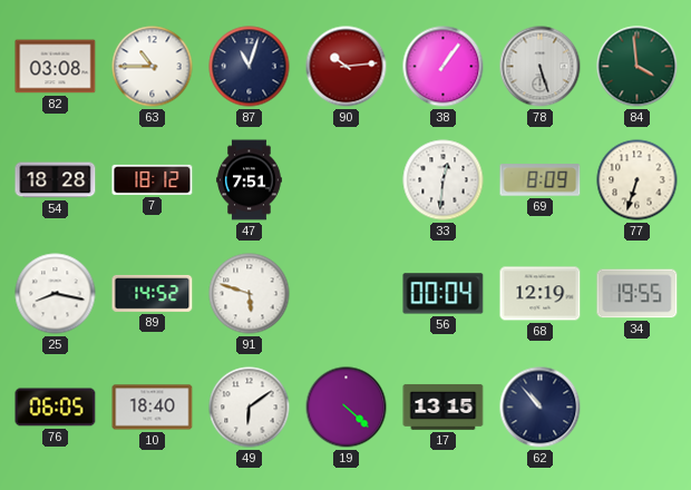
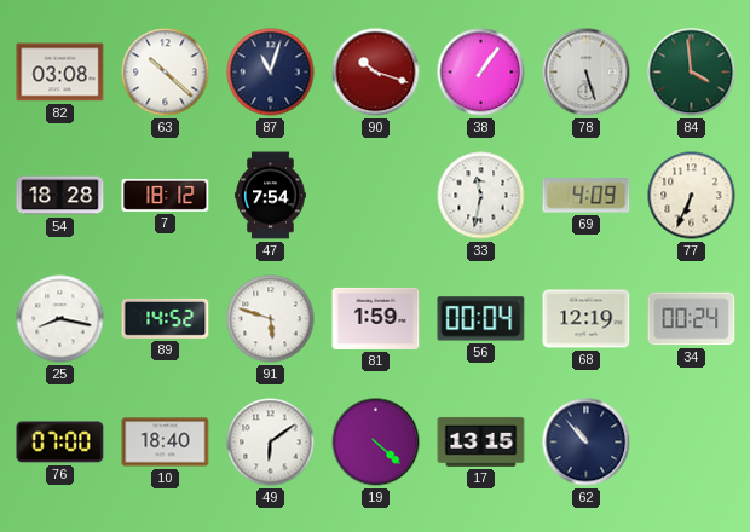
63: 10:45 -> 10:22
90: 10:14 -> 10:18
47: 7:51 -> 7:54
33: 12:31 -> 11:32
69: 8:09 -> 4:09
77: 6:33 -> 6:34
81: none -> 1:59
34: 19:55 -> 00:24
76: 06:05 -> 07:00
